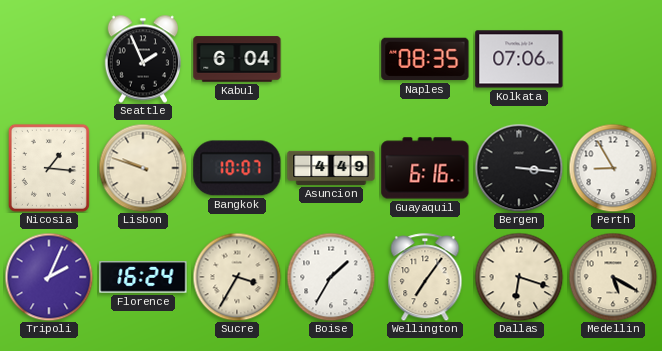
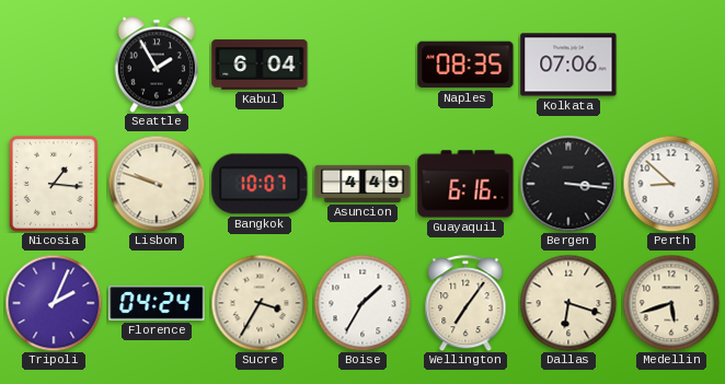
Seattle: 1:56 -> 1:55
Perth: 8:55 -> 8:52
Florence: 16:24 -> 04:24
Medellin: 5:20 -> 5:42
